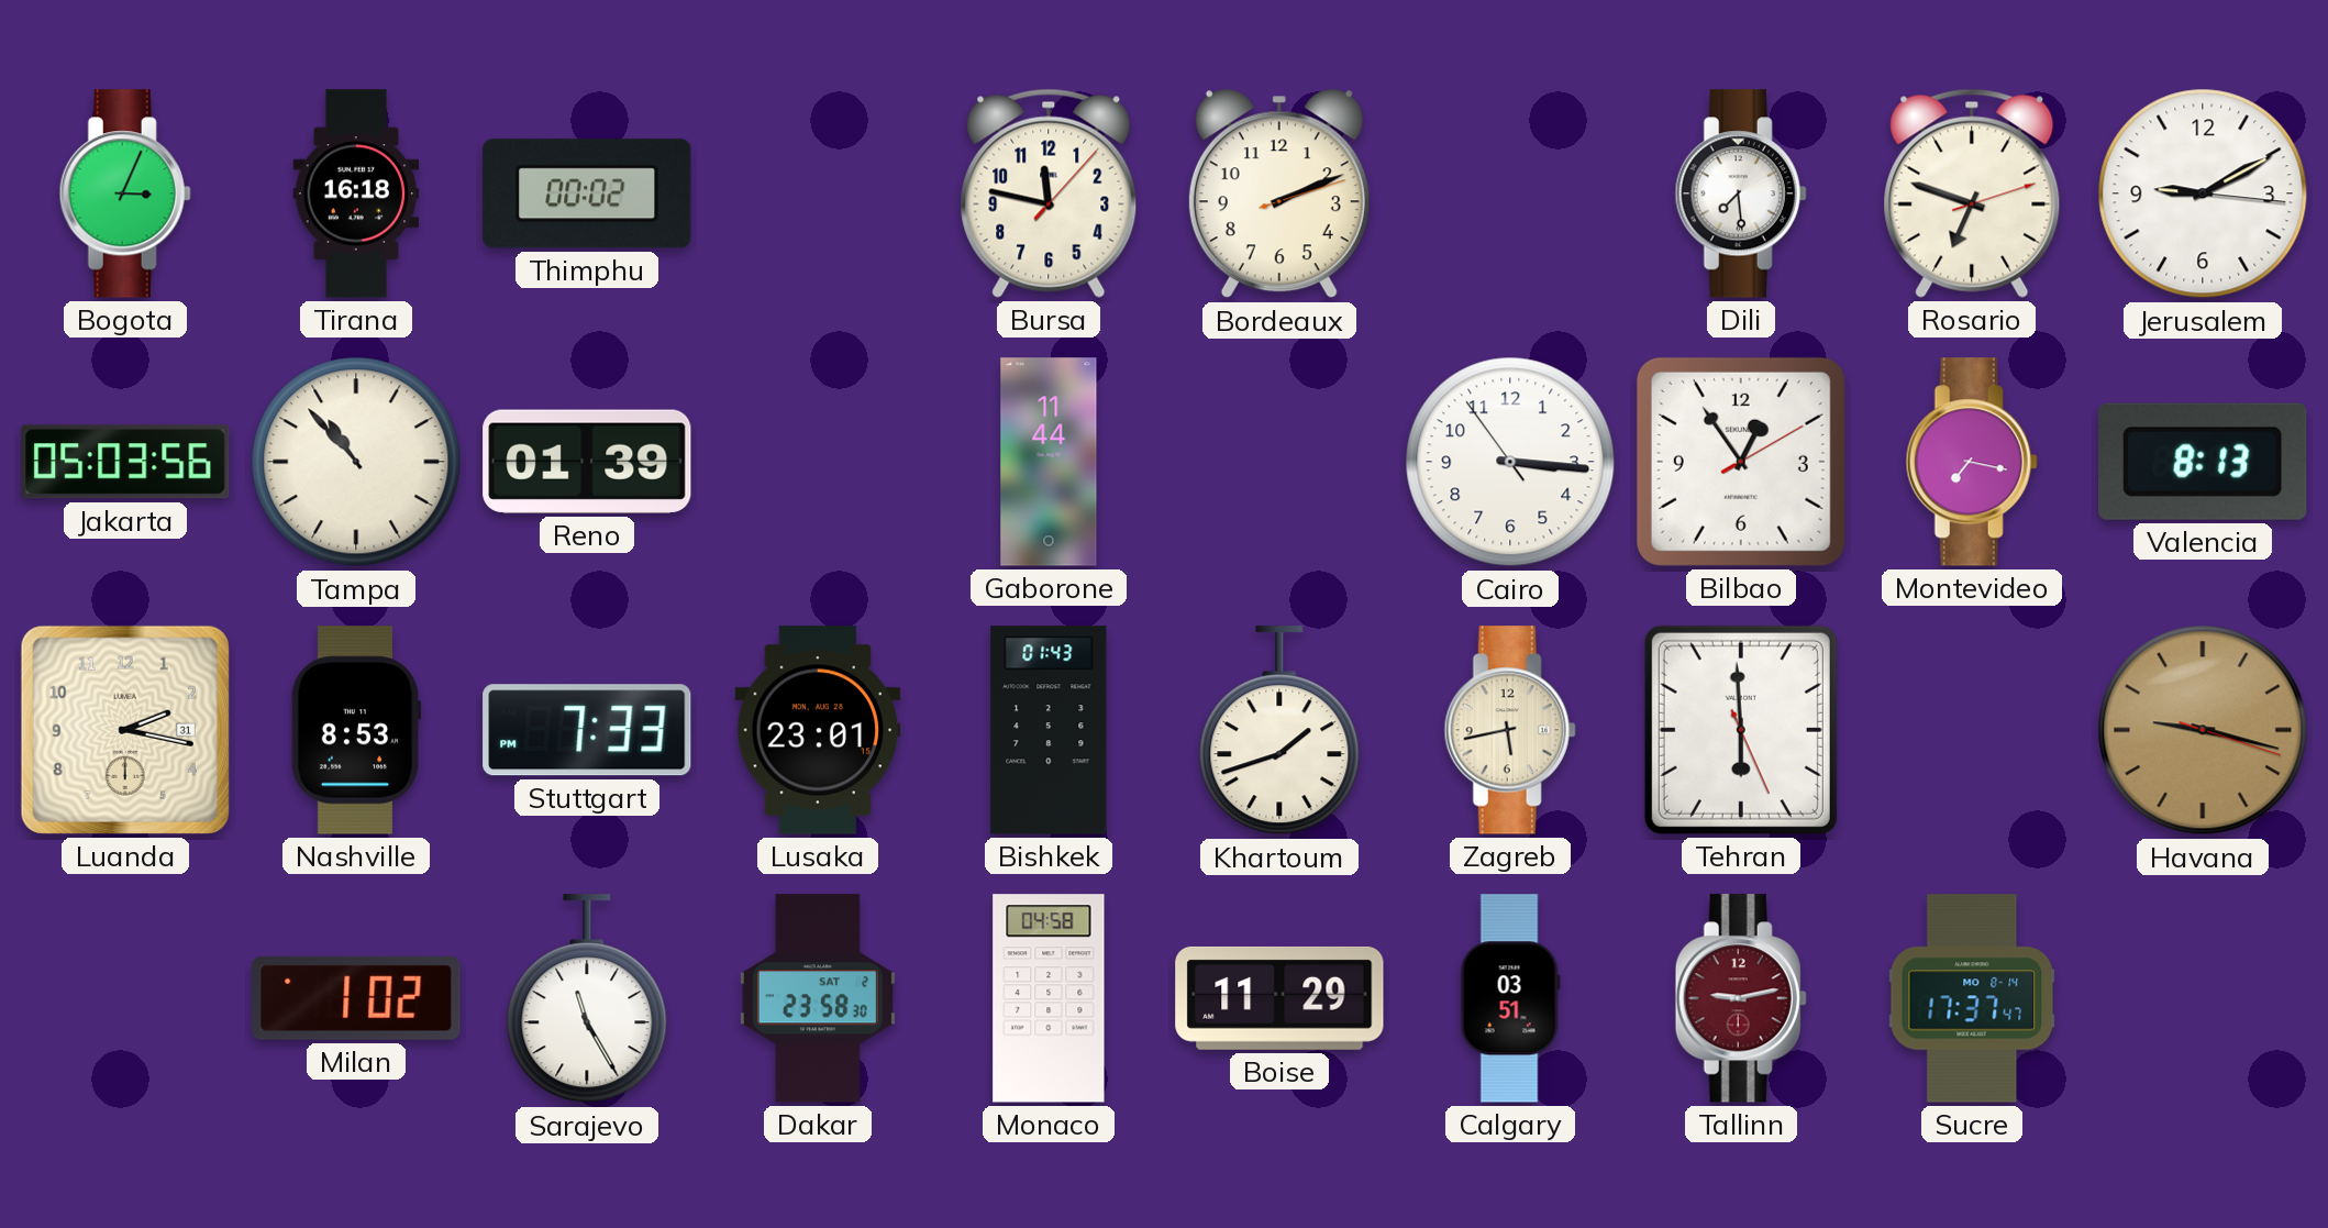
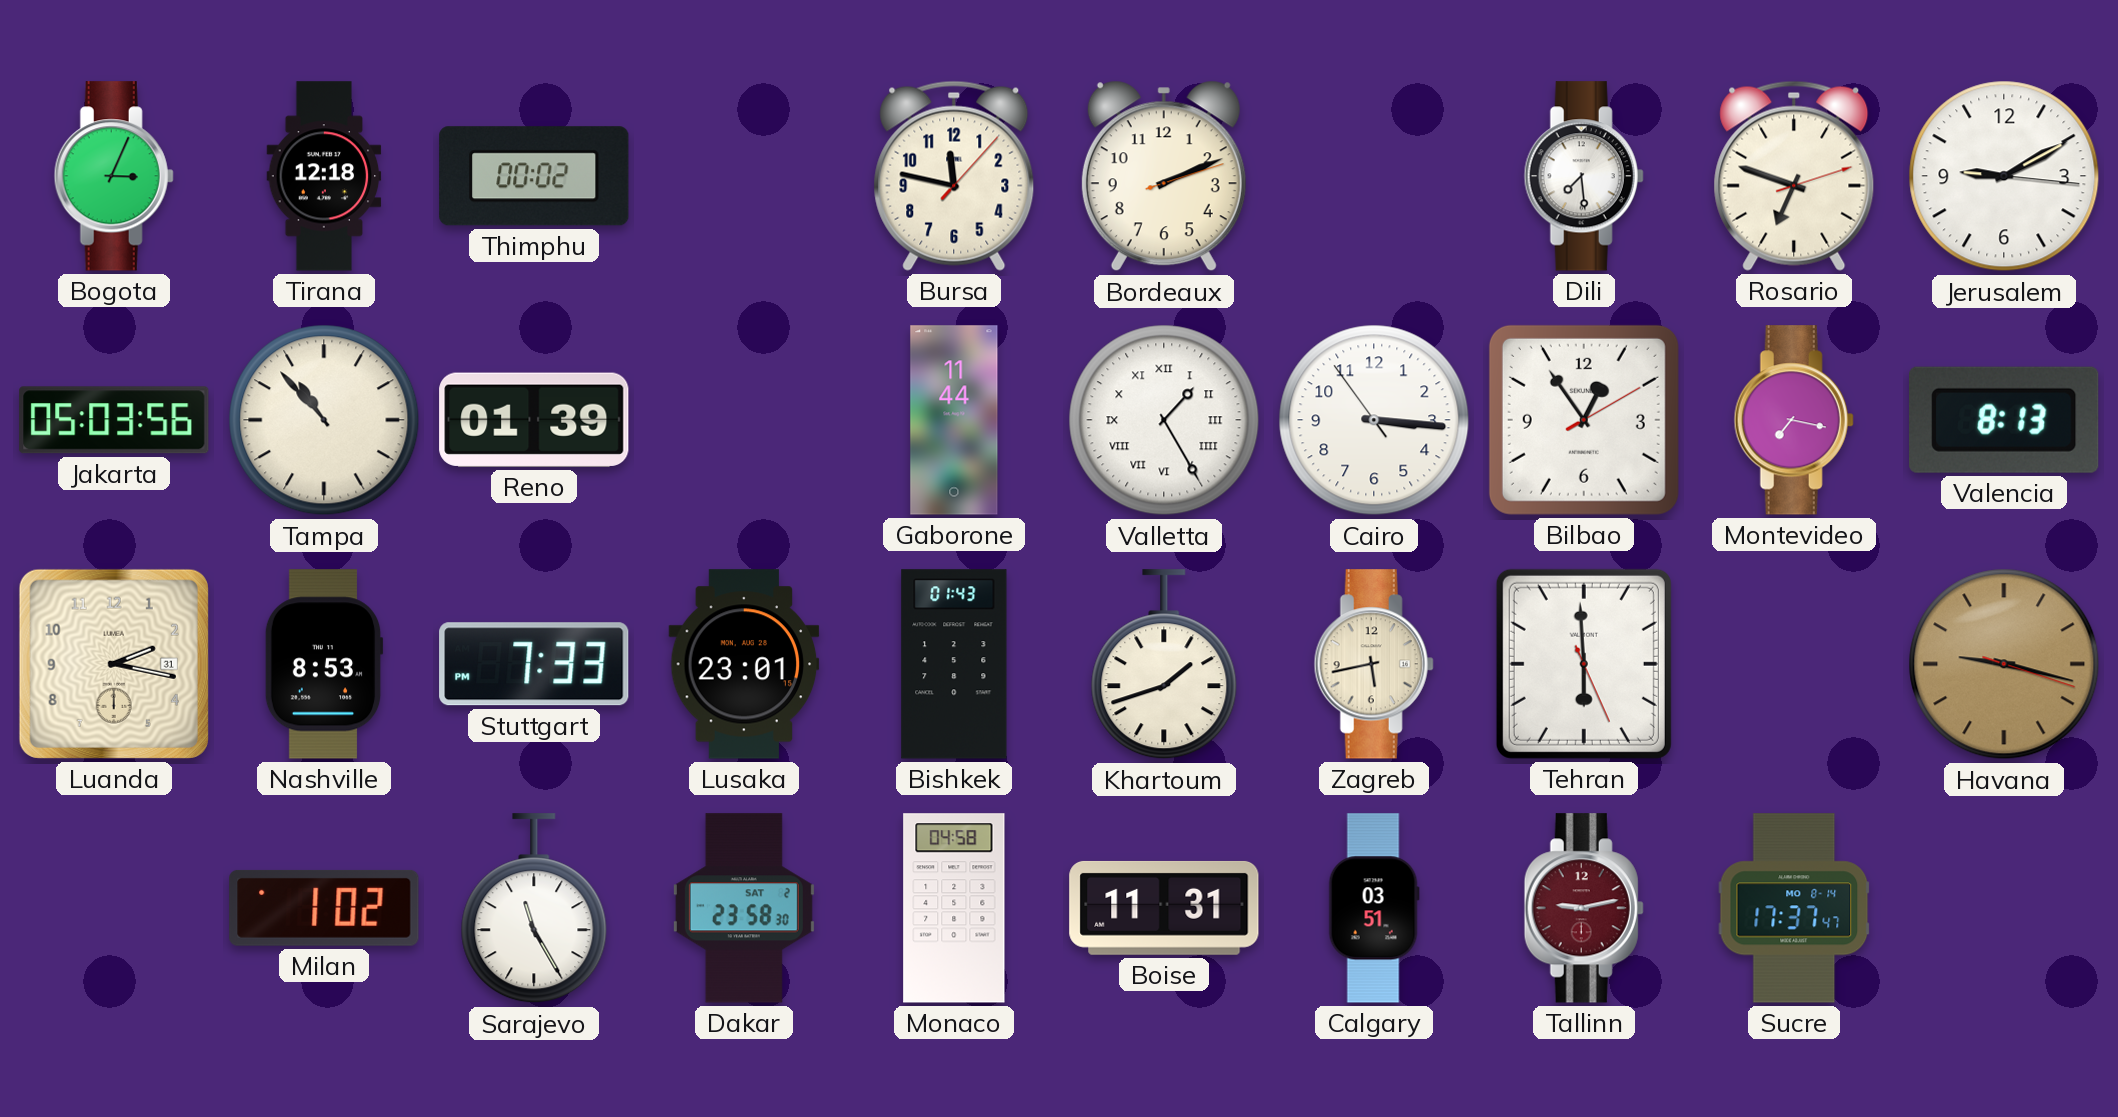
Tirana: 16:18 -> 12:18
Valletta: none -> 1:25
Boise: 11:29 -> 11:31
